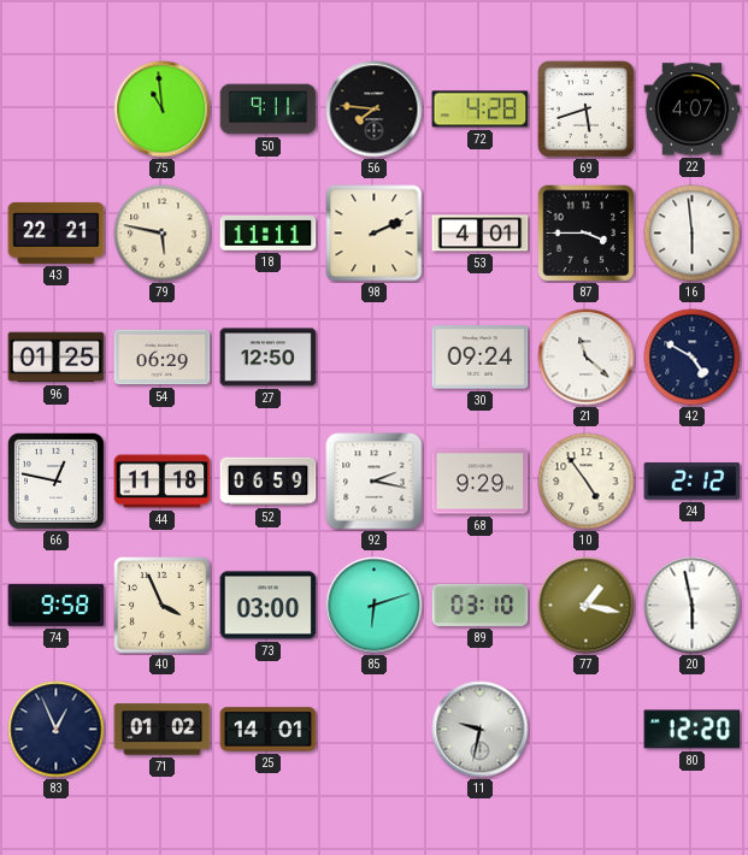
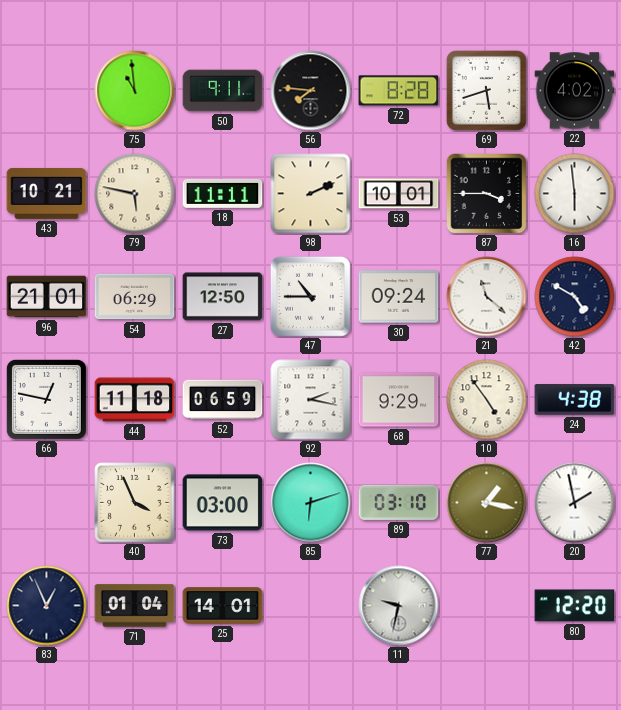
72: 4:28 -> 8:28
22: 4:07 -> 4:02
43: 22:21 -> 10:21
53: 4:01 -> 10:01
96: 01:25 -> 21:01
47: none -> 10:45
24: 2:12 -> 4:38
74: 9:58 -> none
20: 5:58 -> 1:58
71: 01:02 -> 01:04
